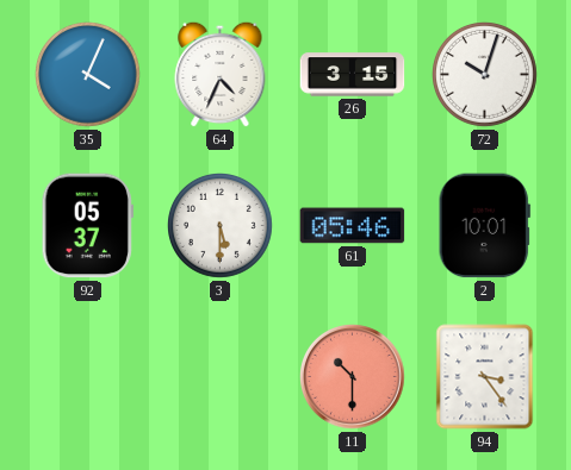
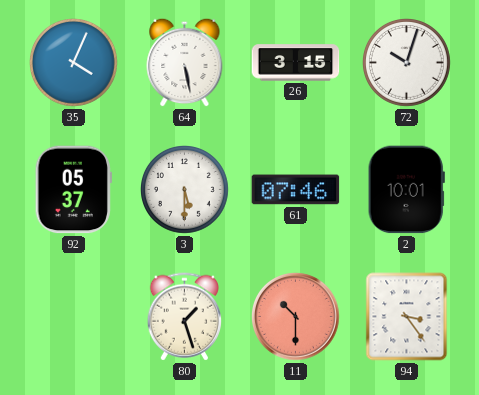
64: 4:34 -> 5:28
61: 05:46 -> 07:46
80: none -> 1:27
